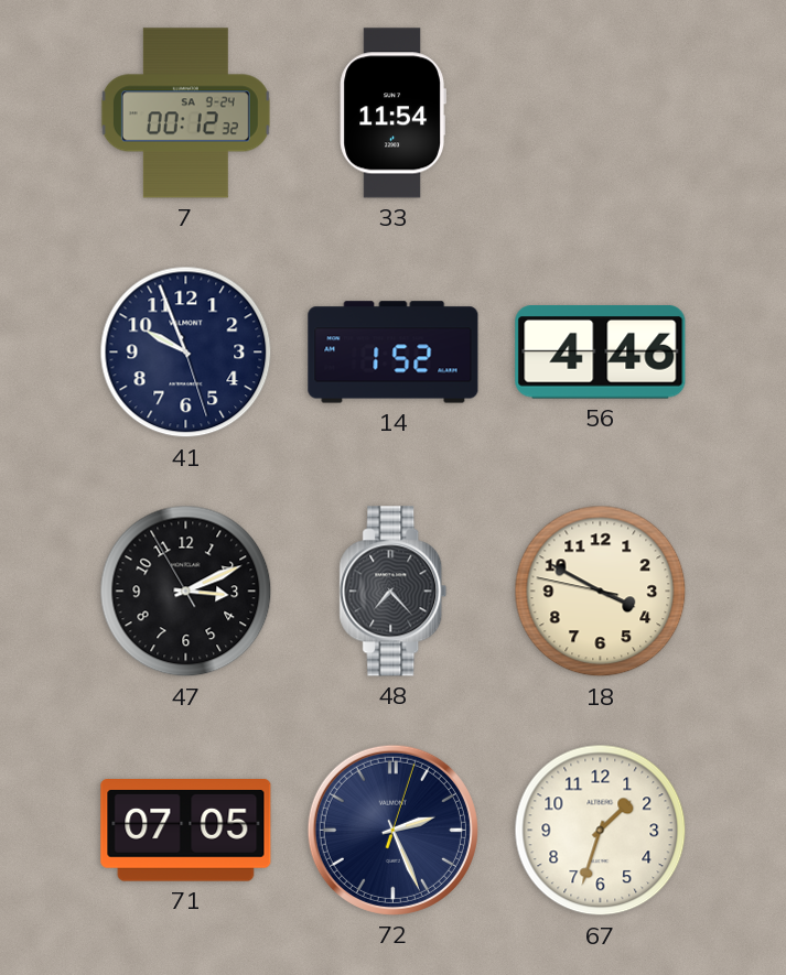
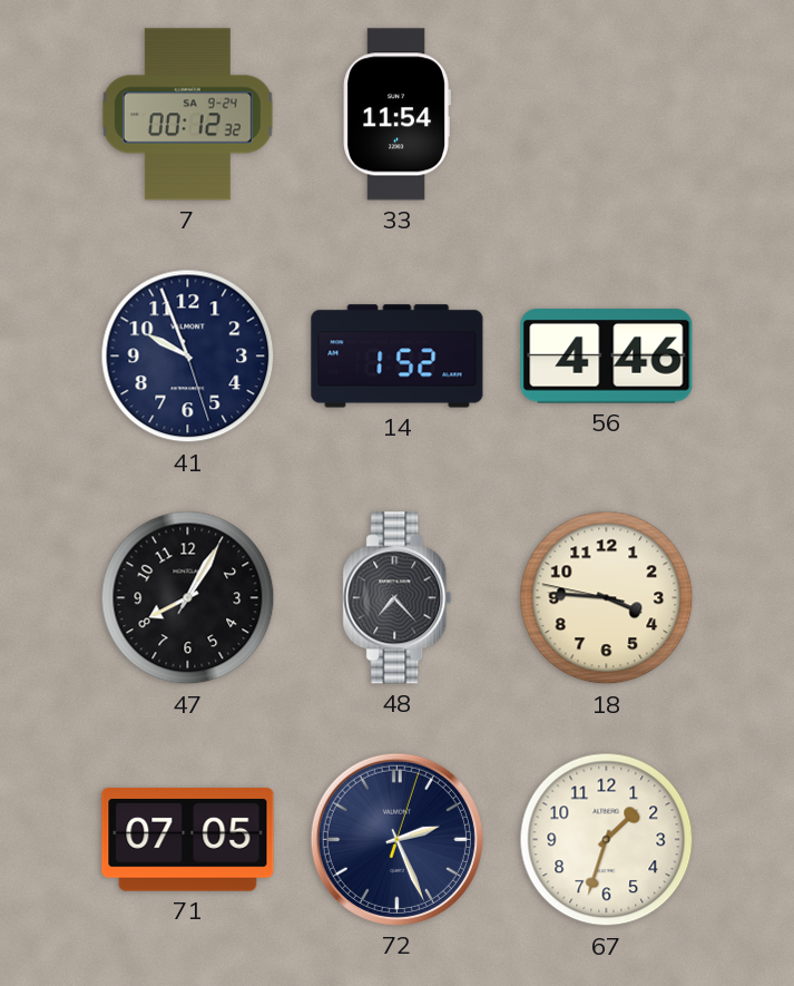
47: 3:10 -> 8:05
18: 3:49 -> 3:45
